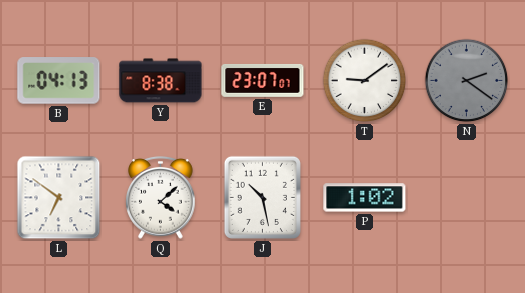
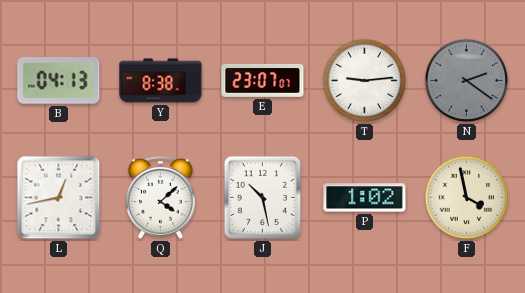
T: 9:09 -> 9:14
L: 6:51 -> 12:43
F: none -> 3:58
